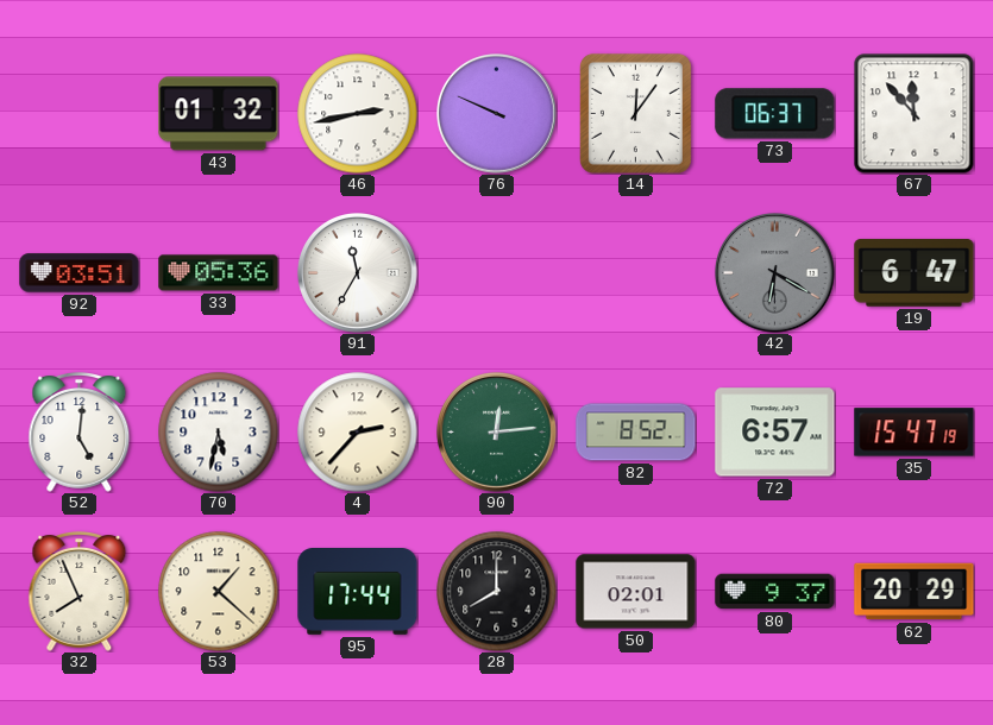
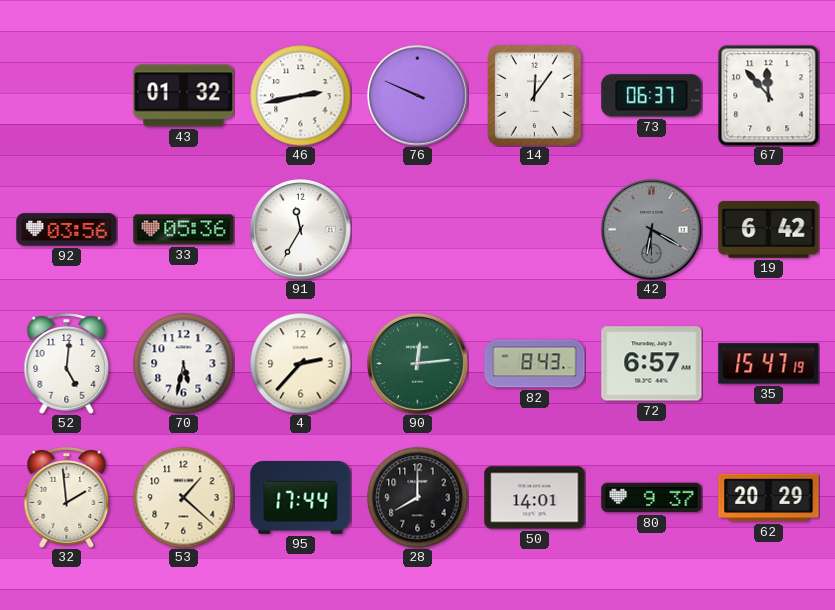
92: 03:51 -> 03:56
19: 6:47 -> 6:42
82: 8:52 -> 8:43
32: 7:56 -> 1:59
50: 02:01 -> 14:01
